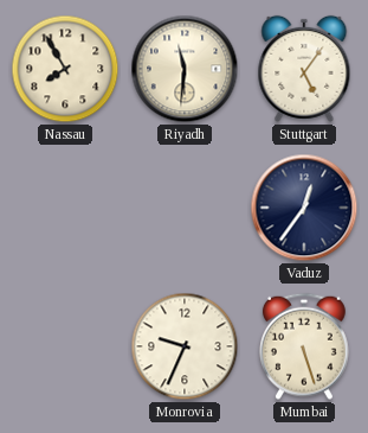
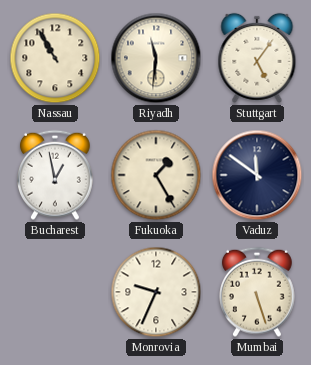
Nassau: 7:55 -> 10:55
Bucharest: none -> 12:58
Fukuoka: none -> 1:25
Vaduz: 12:36 -> 11:51
